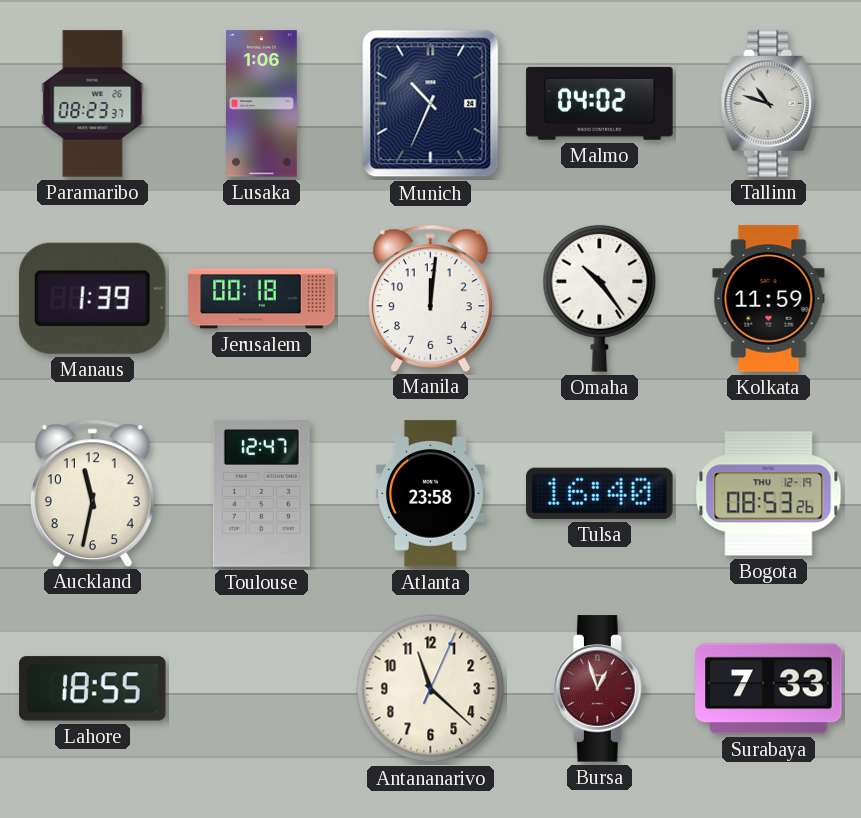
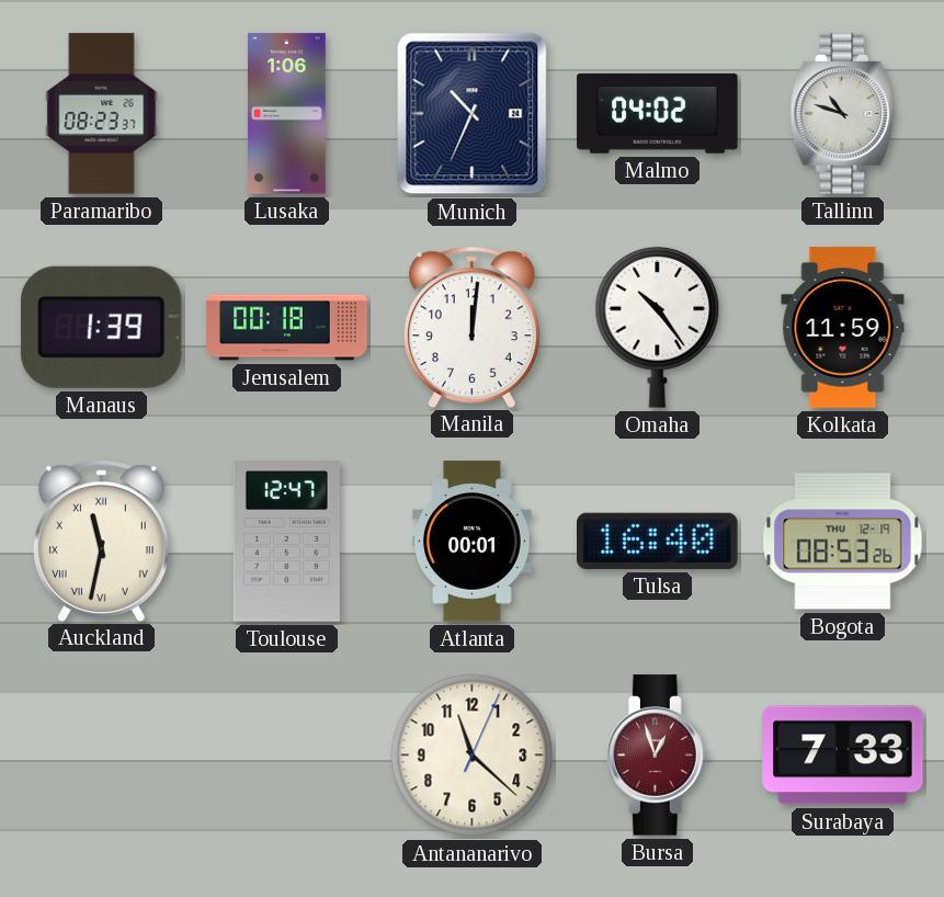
Auckland numerals: Arabic -> Roman
Atlanta: 23:58 -> 00:01
Lahore: 18:55 -> none
